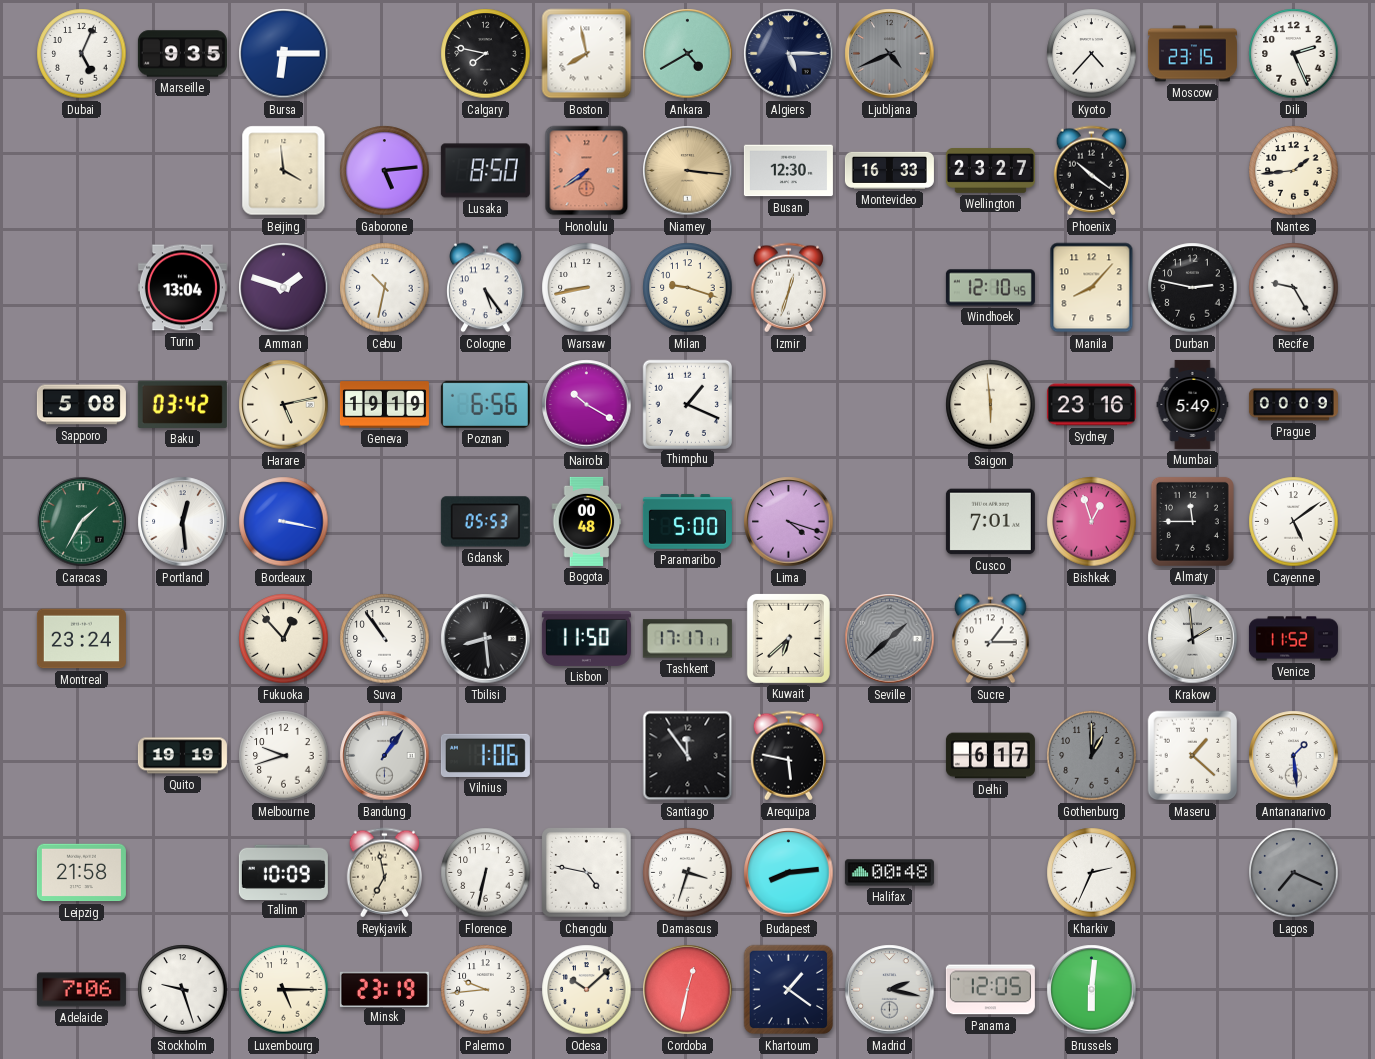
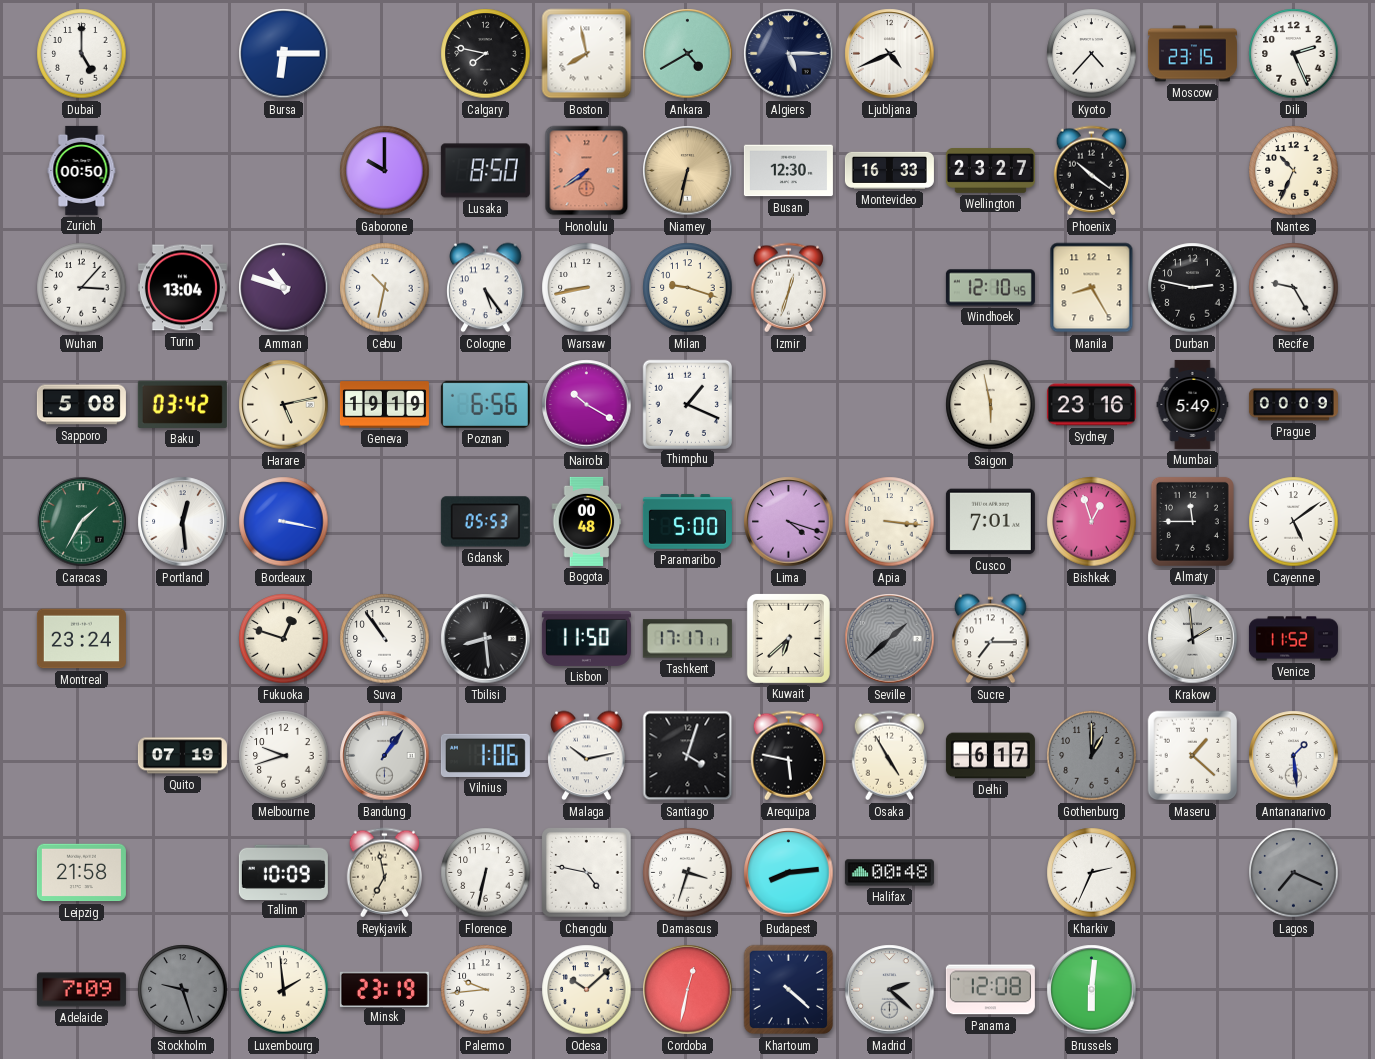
Dubai: 5:04 -> 5:00
Marseille: 9:35 -> none
Ljubljana dial: grey -> white
Zurich: none -> 00:50
Beijing: 3:59 -> none
Gaborone: 5:14 -> 10:00
Niamey: 3:16 -> 6:32
Nantes: 1:44 -> 10:34
Wuhan: none -> 3:07
Amman: 1:48 -> 10:48
Manila: 8:07 -> 8:25
Saigon: 5:59 -> 5:58
Apia: none -> 3:16
Fukuoka: 12:53 -> 12:48
Sucre: 1:15 -> 7:15
Quito: 19:19 -> 07:19
Malaga: none -> 10:13
Santiago: 11:54 -> 4:03
Osaka: none -> 4:55
Adelaide: 7:06 -> 7:09
Stockholm dial: white -> grey
Luxembourg: 5:15 -> 1:59
Khartoum: 1:21 -> 4:22
Madrid: 2:17 -> 2:22
Panama: 12:05 -> 12:08
